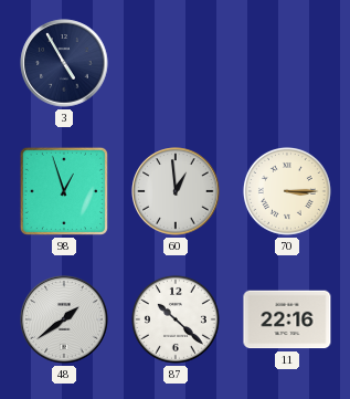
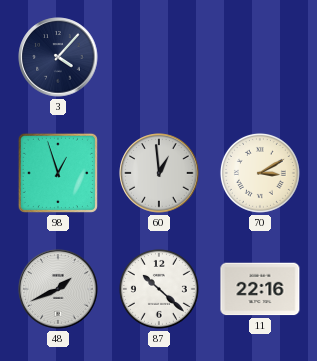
3: 4:55 -> 4:07
70: 3:15 -> 3:10
48: 1:39 -> 1:41
